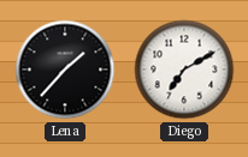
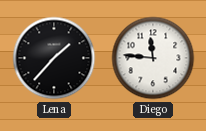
Diego: 7:10 -> 11:46
